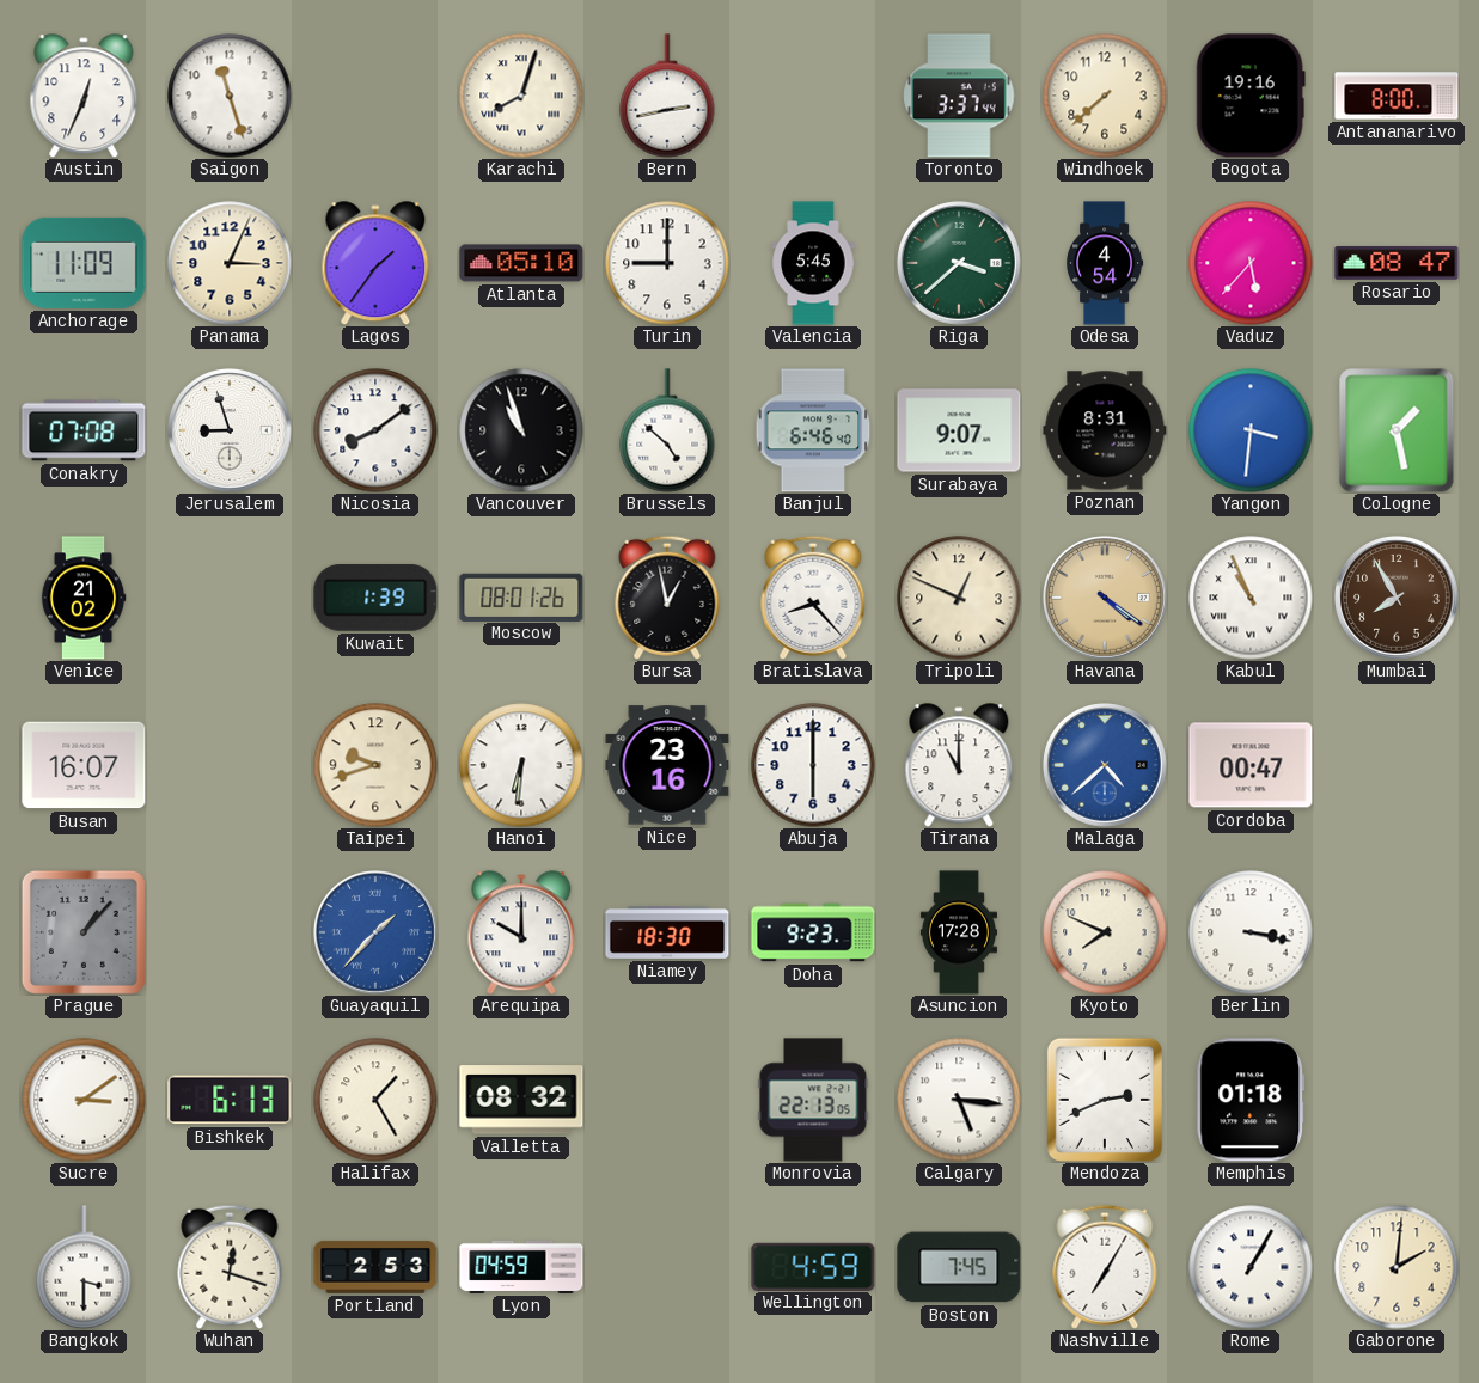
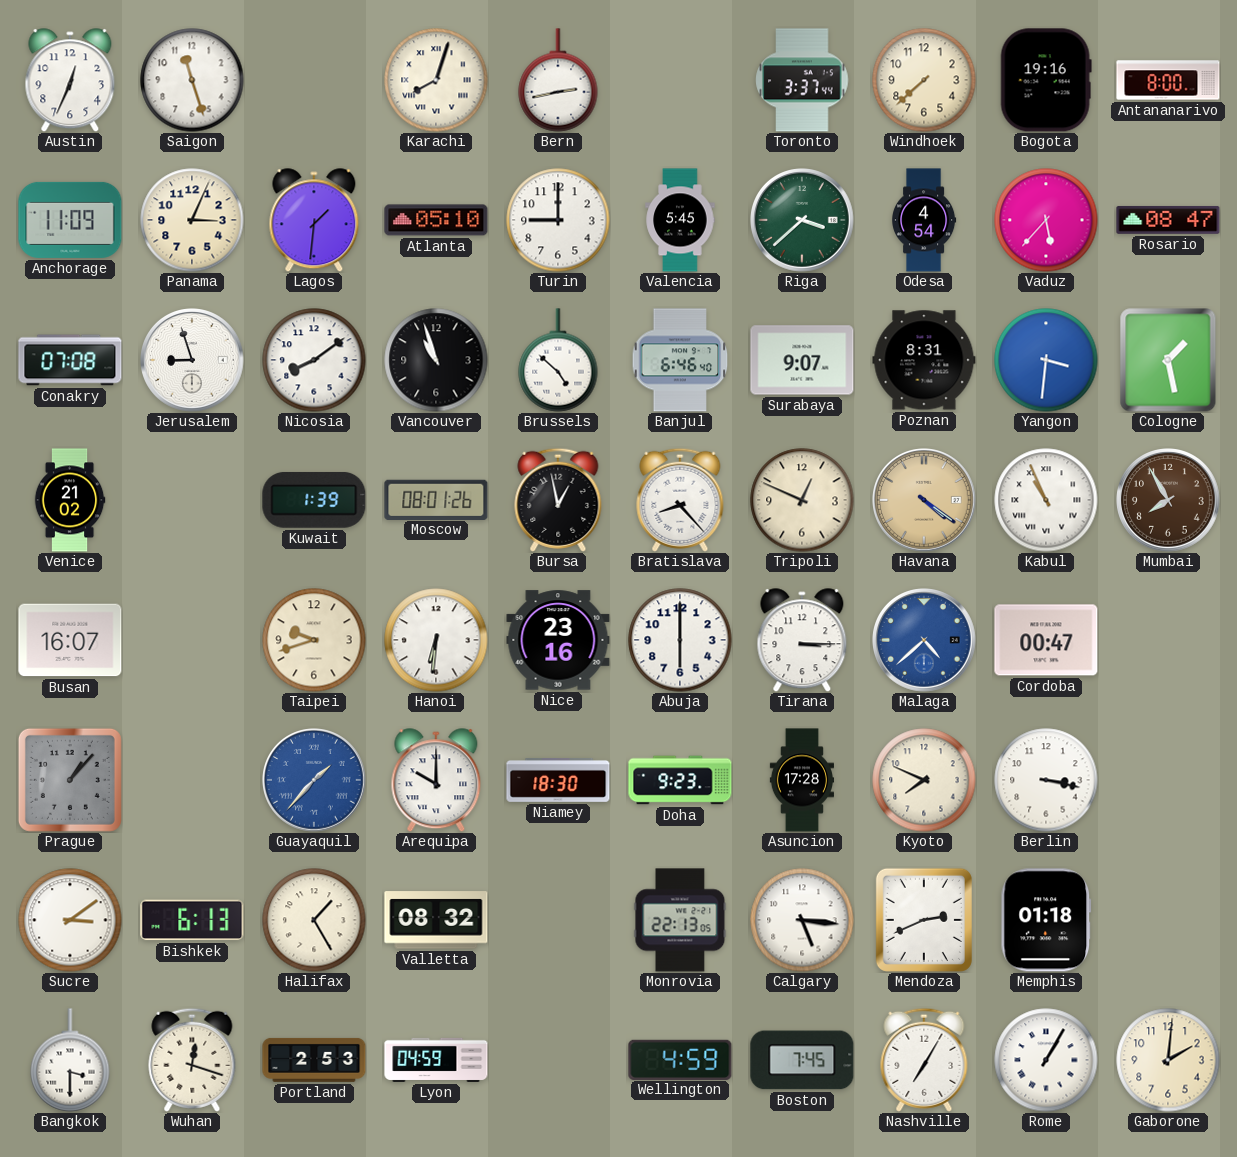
Lagos: 1:36 -> 1:31
Tirana: 11:00 -> 3:15
